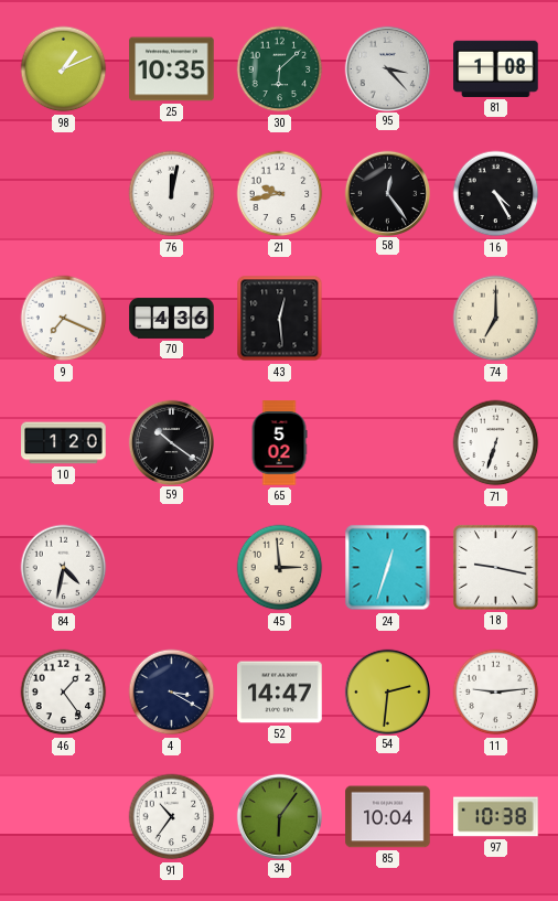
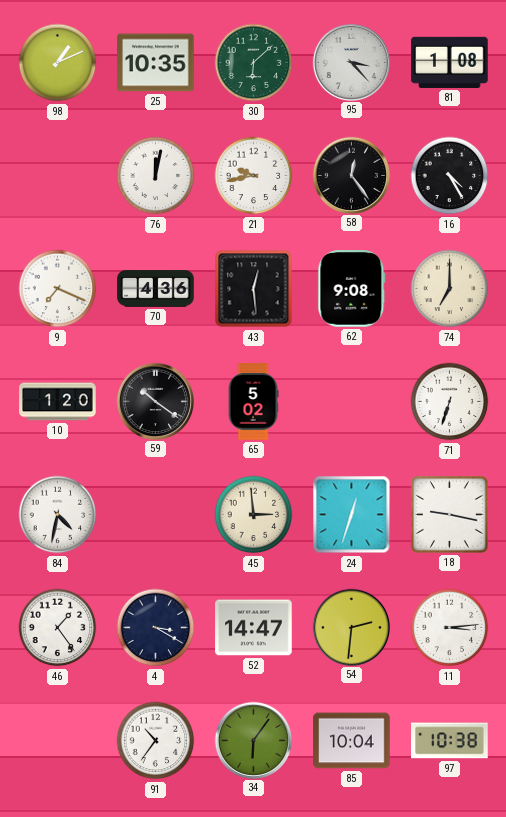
62: none -> 9:08
11: 9:14 -> 3:14
